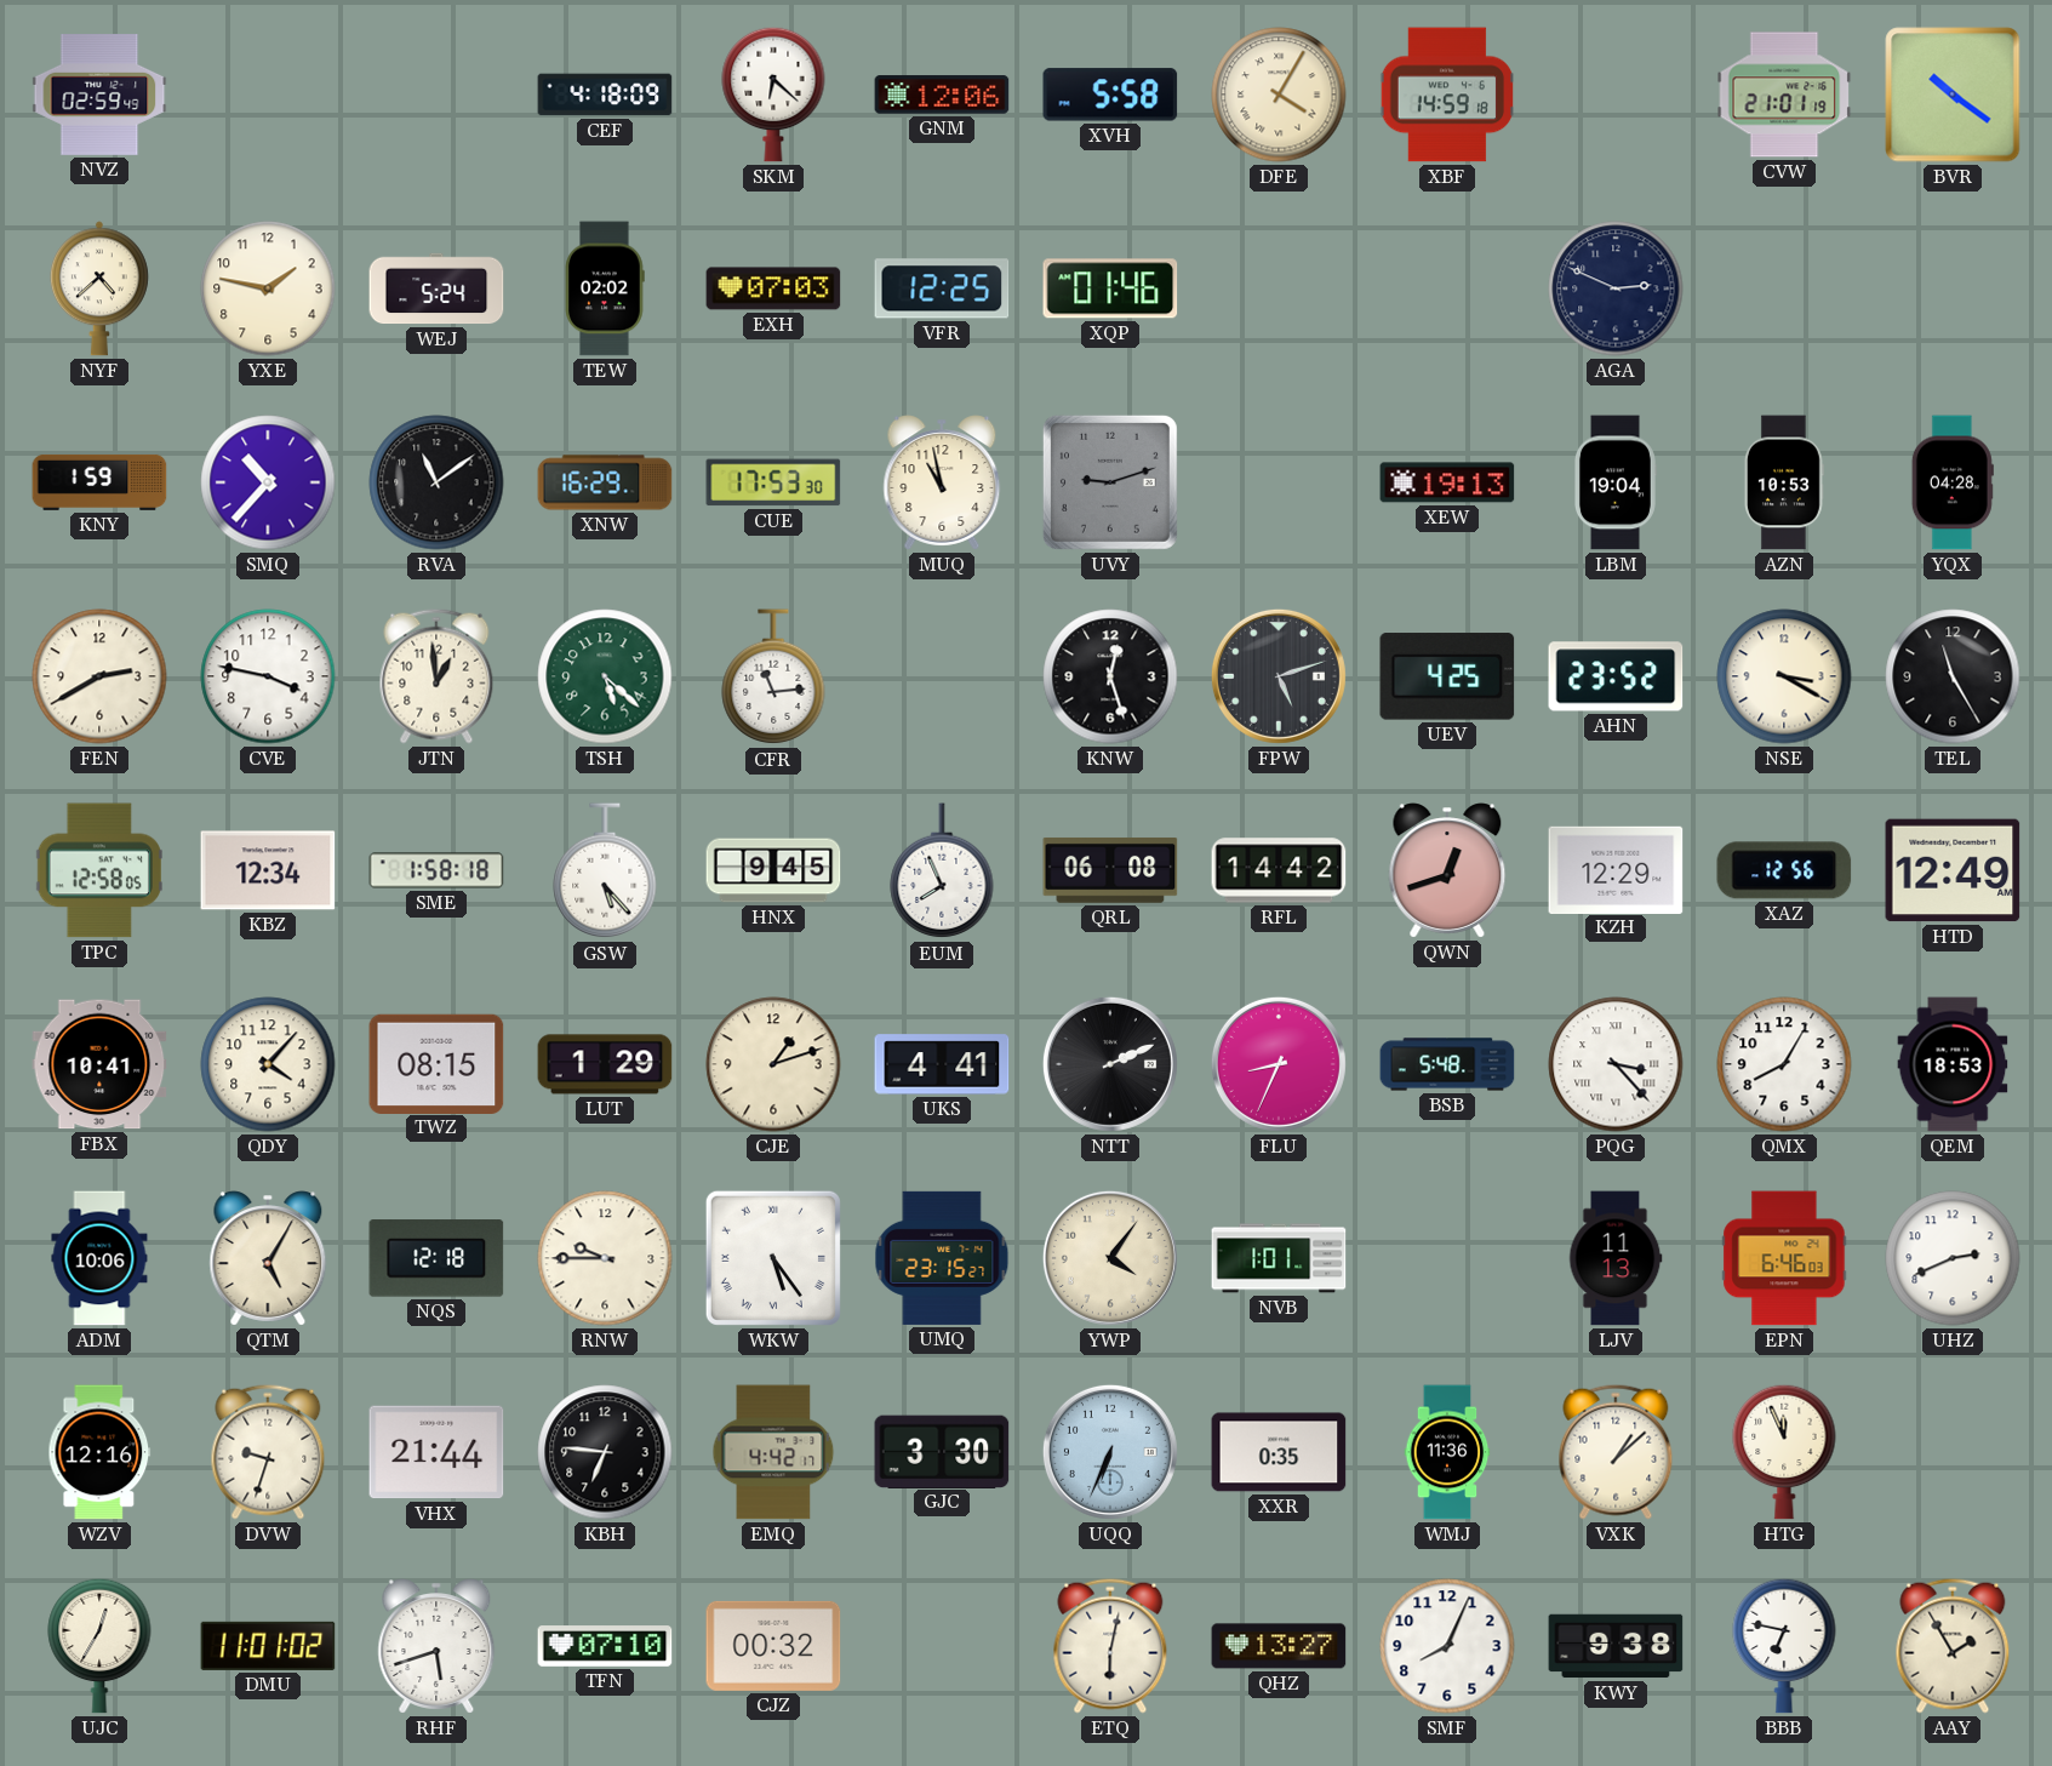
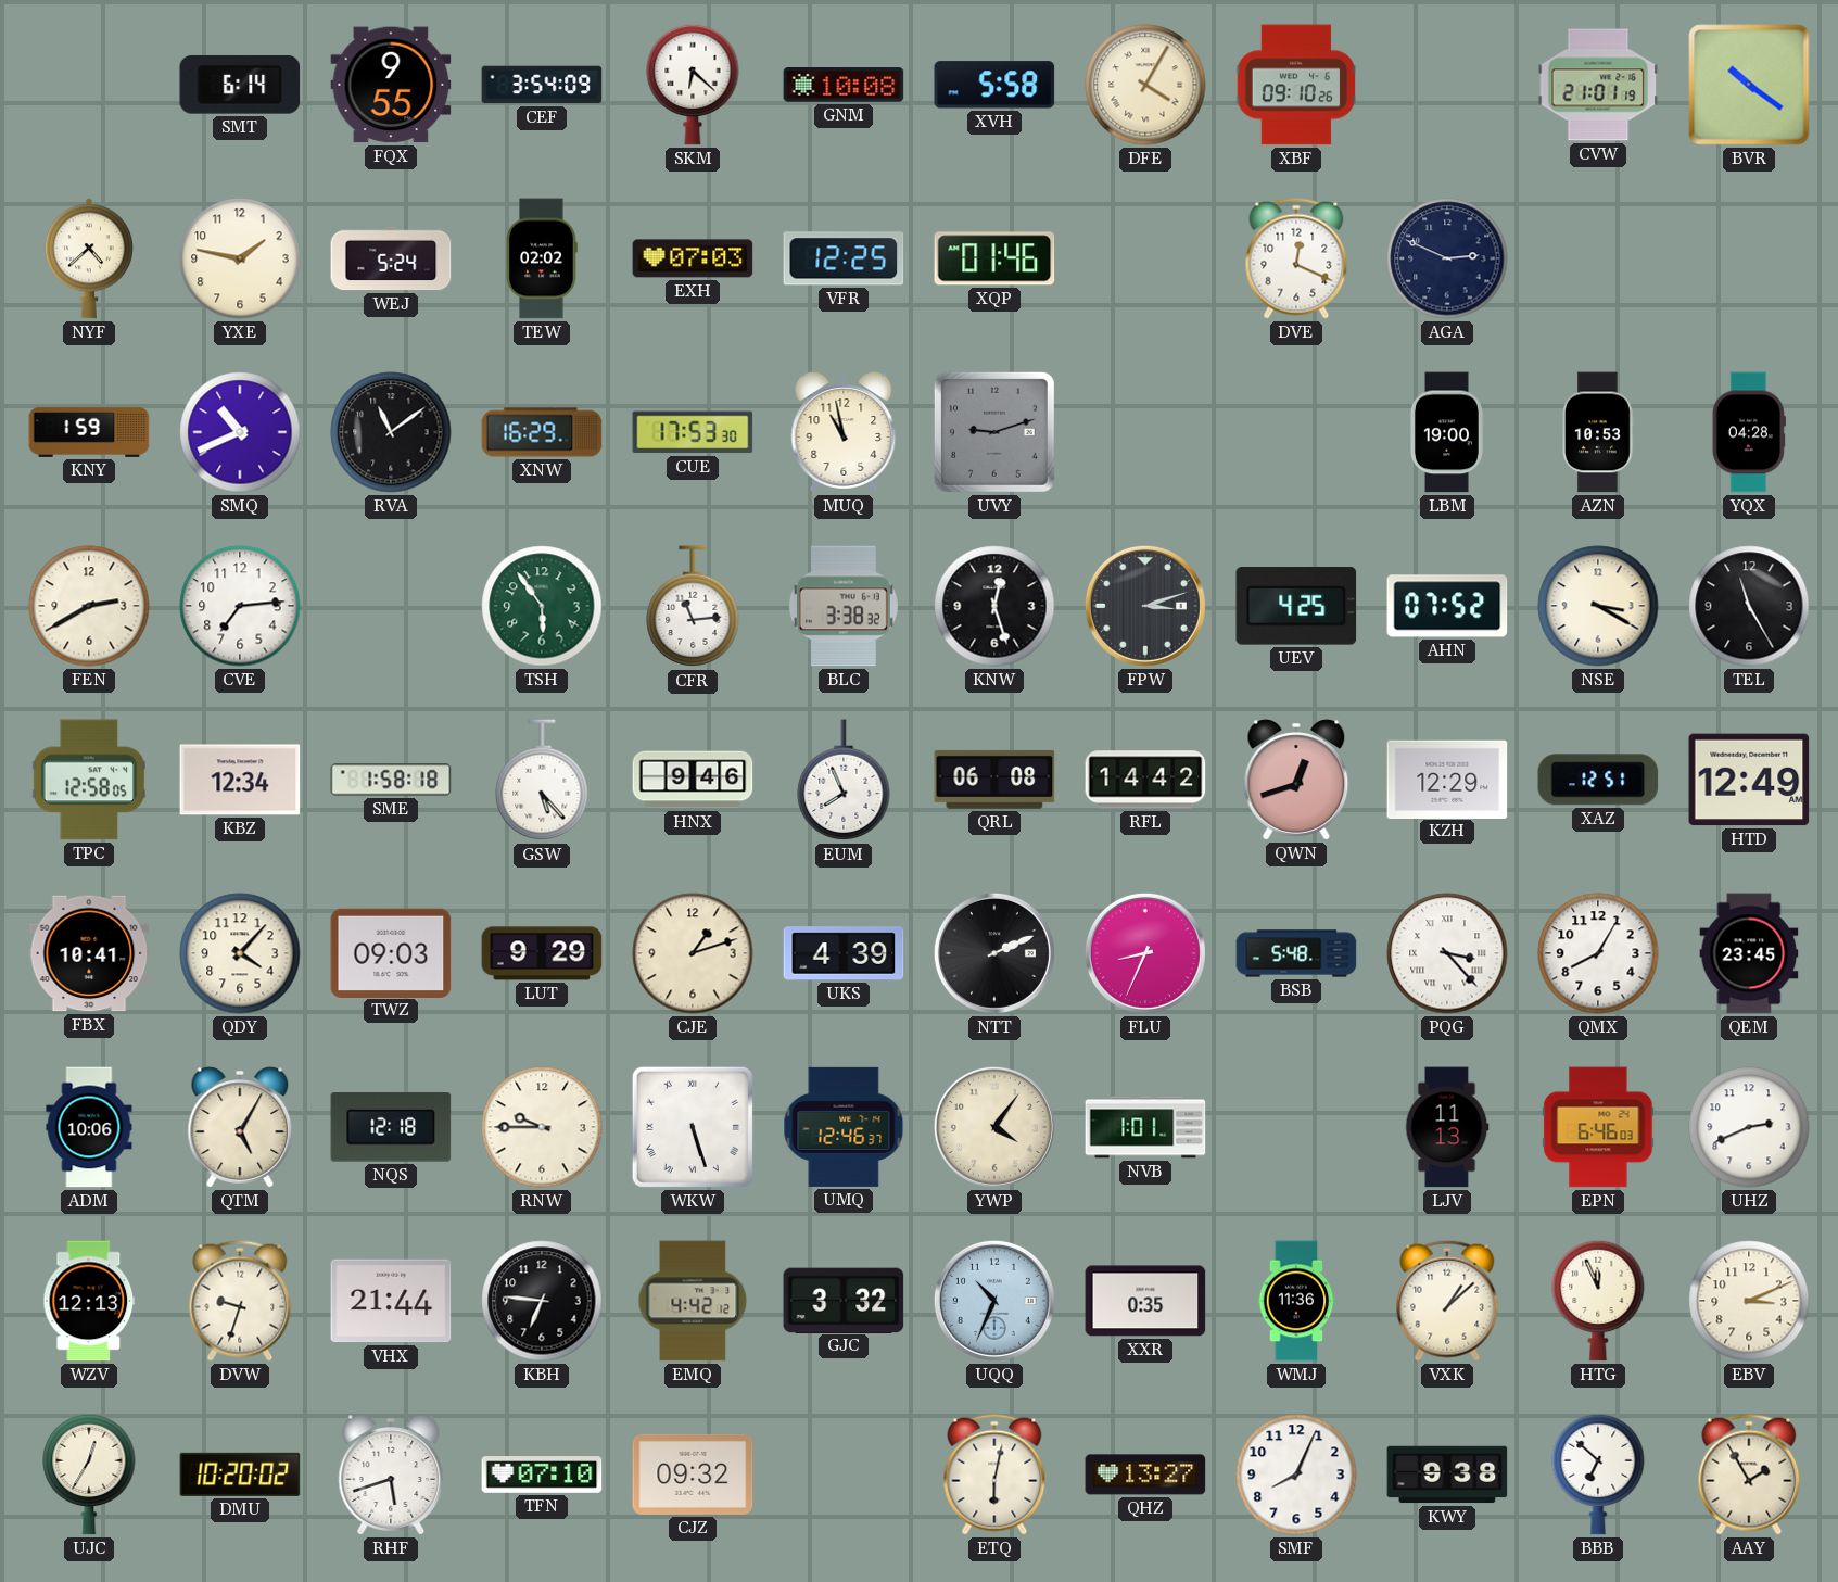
NVZ: 02:59 -> none
SMT: none -> 6:14
FQX: none -> 9:55
CEF: 4:18 -> 3:54
GNM: 12:06 -> 10:08
XBF: 14:59 -> 09:10
DVE: none -> 12:19
SMQ: 10:37 -> 10:41
XEW: 19:13 -> none
LBM: 19:04 -> 19:00
CVE: 3:47 -> 7:14
JTN: 12:59 -> none
TSH: 5:22 -> 5:54
BLC: none -> 3:38
FPW: 5:12 -> 3:12
AHN: 23:52 -> 07:52
HNX: 9:45 -> 9:46
XAZ: 12:56 -> 12:51
TWZ: 08:15 -> 09:03
LUT: 1:29 -> 9:29
UKS: 4:41 -> 4:39
QEM: 18:53 -> 23:45
WKW: 5:24 -> 5:27
UMQ: 23:15 -> 12:46
WZV: 12:16 -> 12:13
EMQ: 4:42:17 -> 4:42:12
GJC: 3:30 -> 3:32
UQQ: 6:34 -> 10:34
EBV: none -> 3:11
DMU: 11:01 -> 10:20
CJZ: 00:32 -> 09:32
BBB: 6:47 -> 6:52
